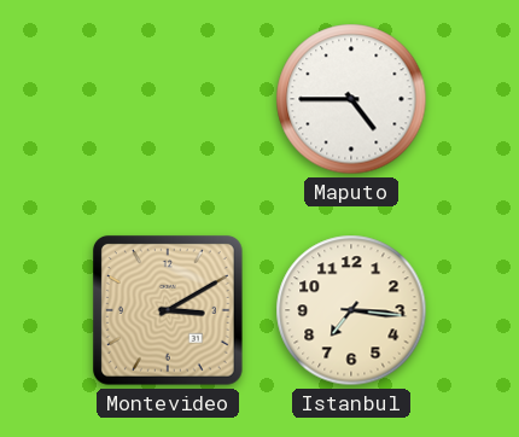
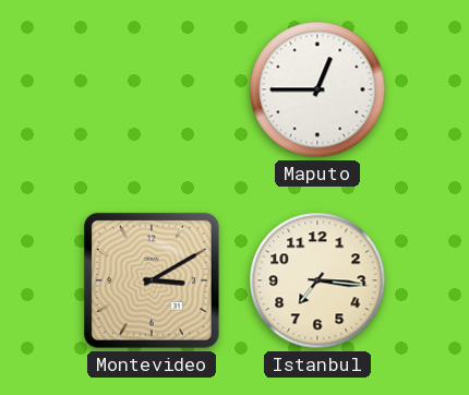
Maputo: 4:45 -> 12:45
